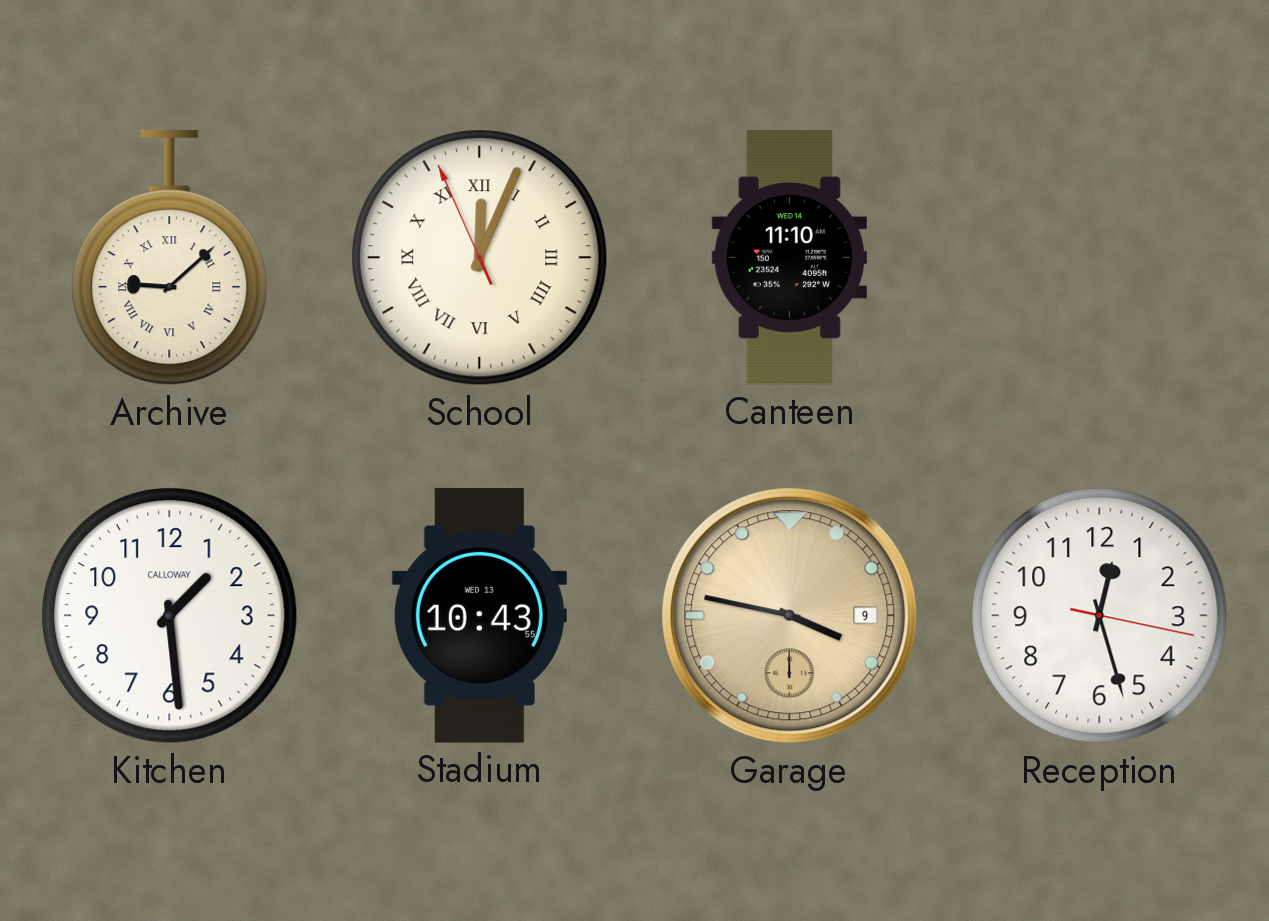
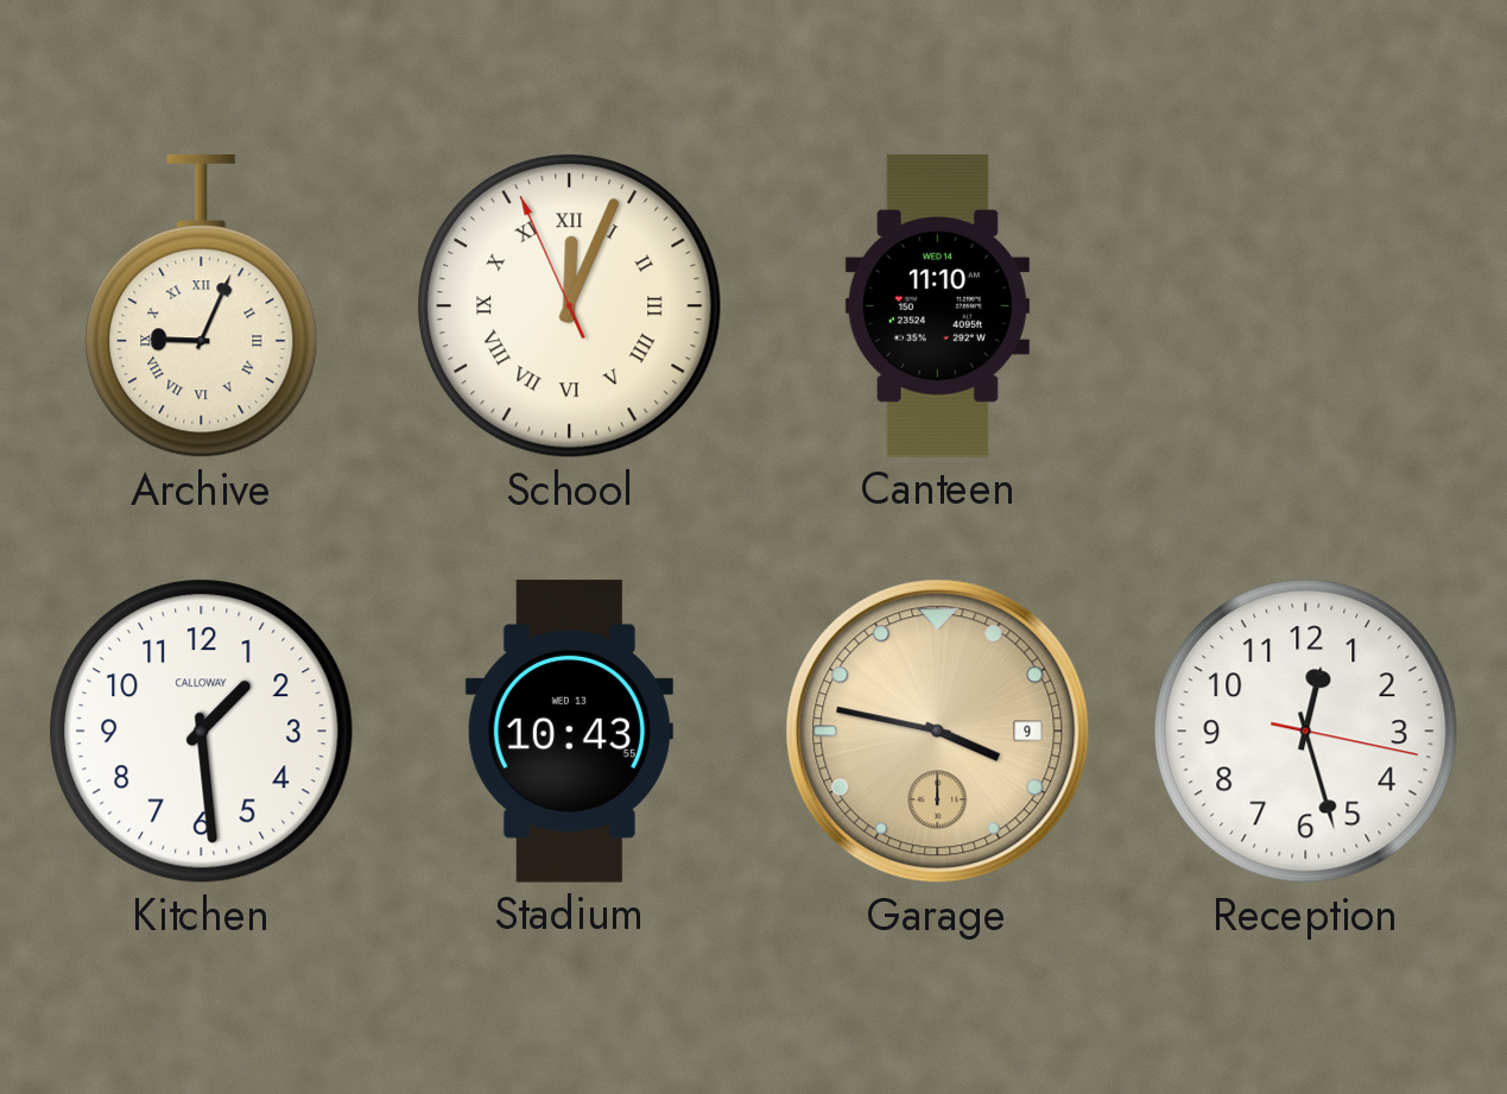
Archive: 9:08 -> 9:04
